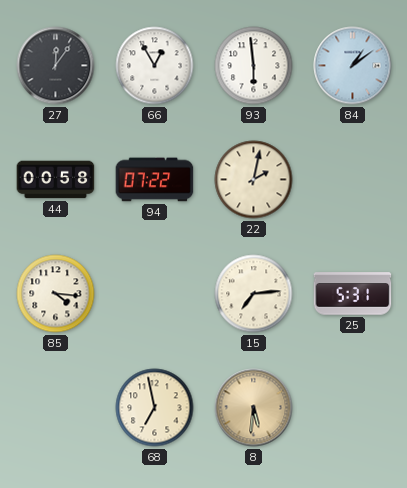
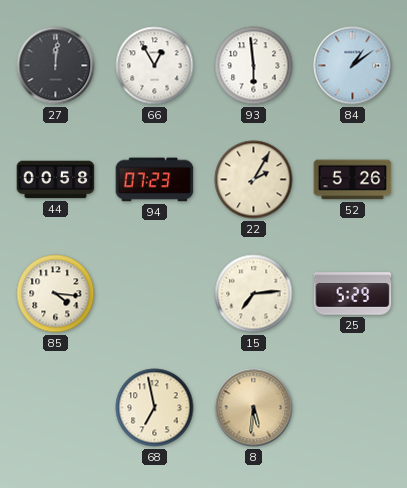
27: 12:06 -> 12:01
94: 07:22 -> 07:23
22: 2:02 -> 2:05
52: none -> 5:26
25: 5:31 -> 5:29
